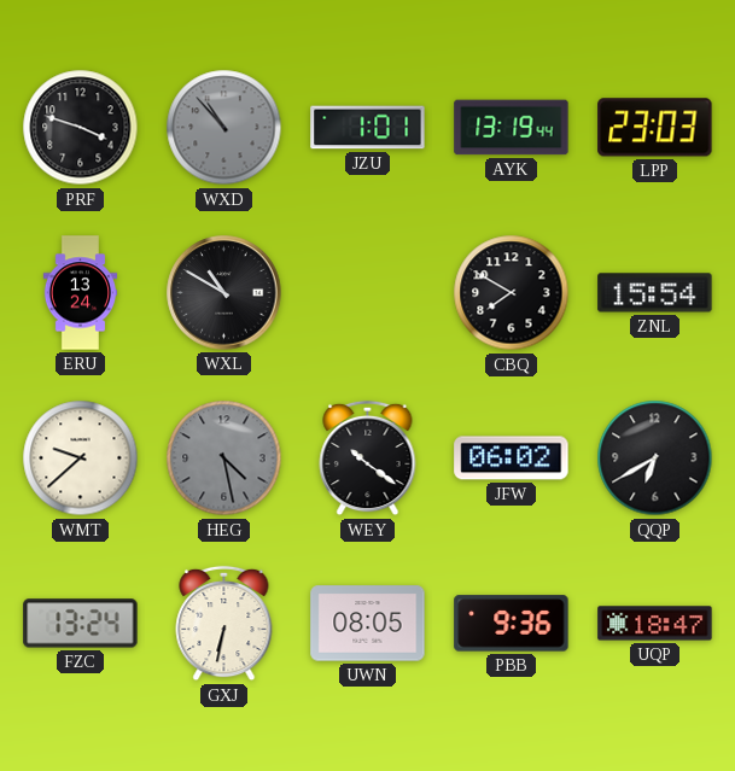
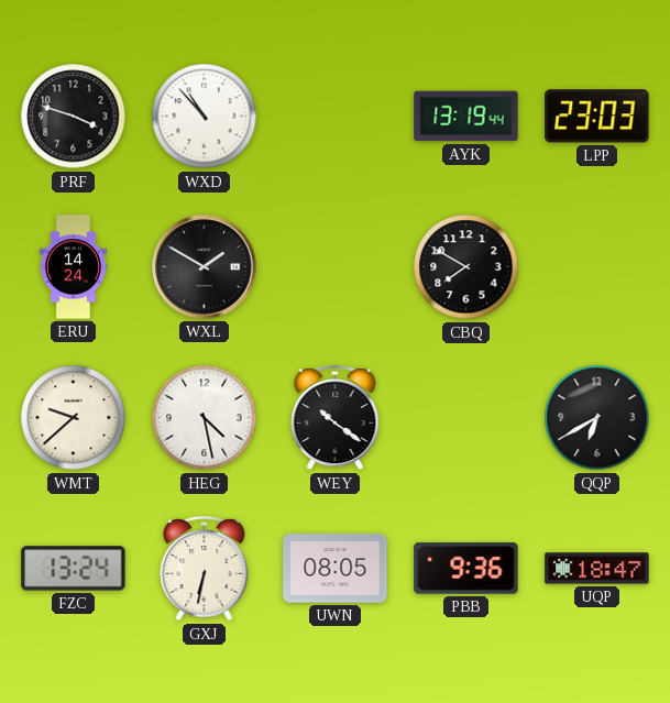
WXD dial: grey -> white
JZU: 1:01 -> none
ERU: 13:24 -> 14:24
WXL: 10:50 -> 1:50
ZNL: 15:54 -> none
HEG dial: grey -> white
JFW: 06:02 -> none
